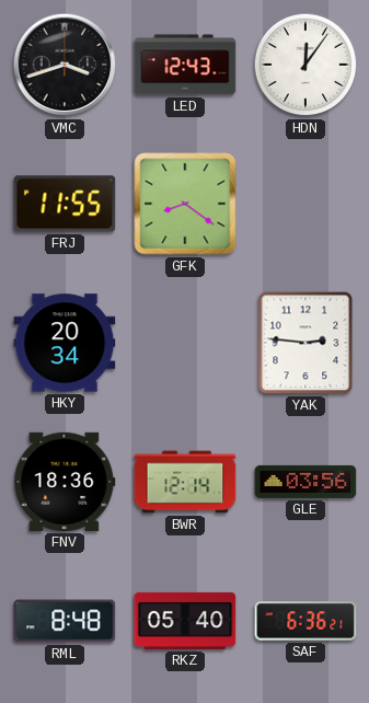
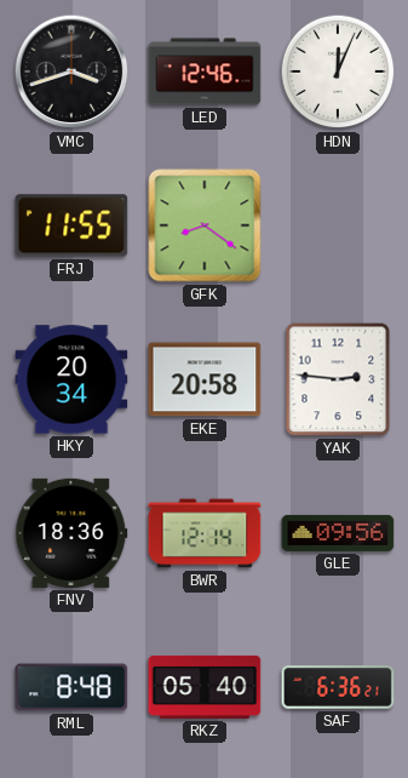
LED: 12:43 -> 12:46
HDN: 12:06 -> 12:04
EKE: none -> 20:58
GLE: 03:56 -> 09:56
